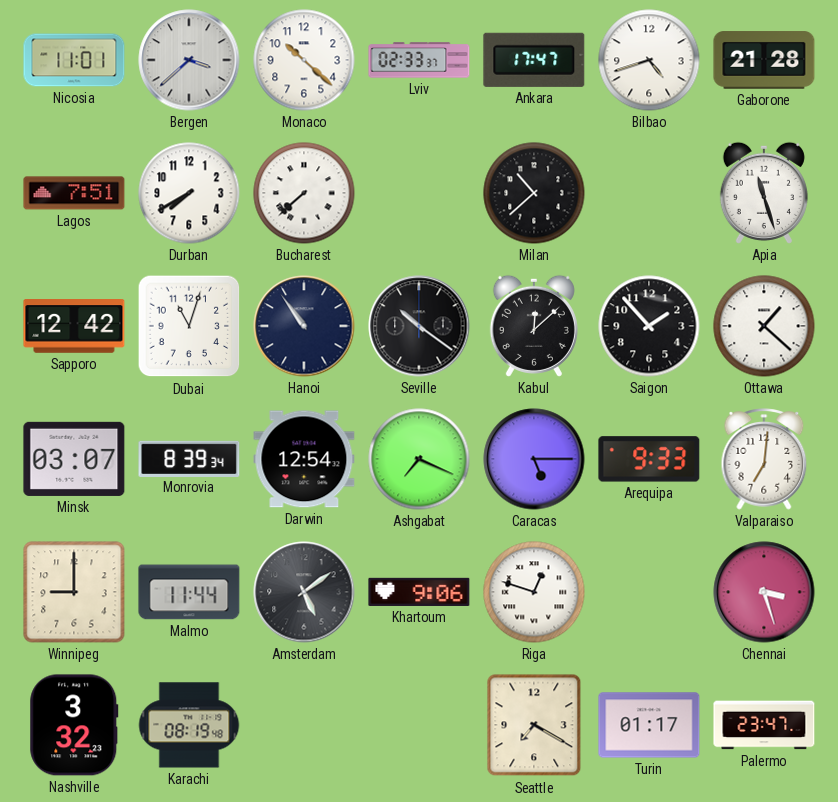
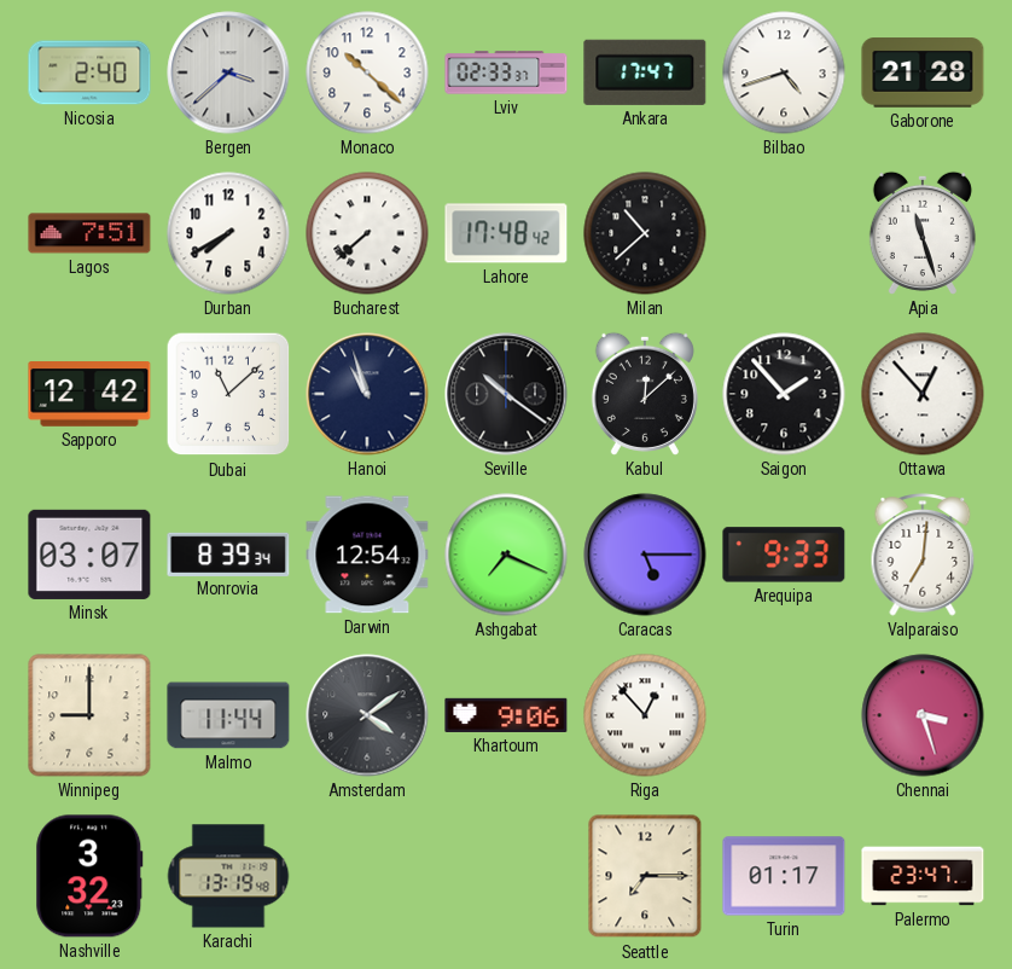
Nicosia: 11:01 -> 2:40
Lahore: none -> 17:48
Dubai: 11:03 -> 11:08
Hanoi: 10:54 -> 10:57
Ottawa: 1:22 -> 12:53
Amsterdam: 5:09 -> 4:09
Riga: 12:48 -> 12:53
Karachi: 08:19 -> 13:19
Seattle: 7:20 -> 7:15
